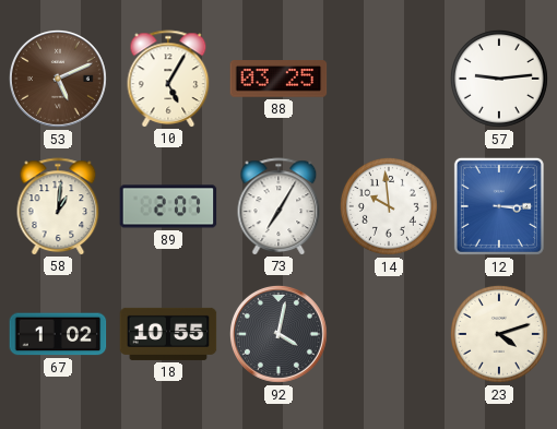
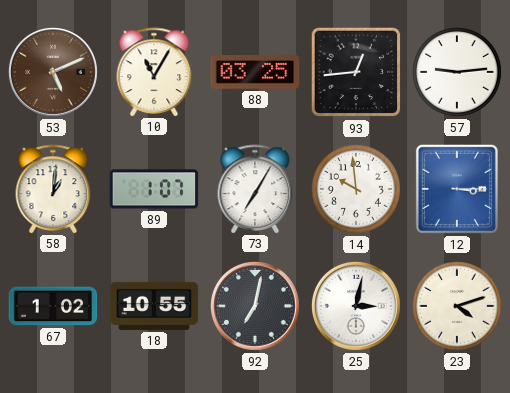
10: 5:05 -> 11:05
93: none -> 12:44
89: 2:07 -> 1:07
92: 4:02 -> 7:02
25: none -> 3:02
